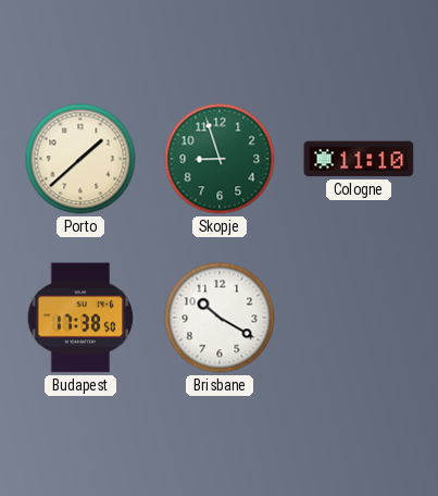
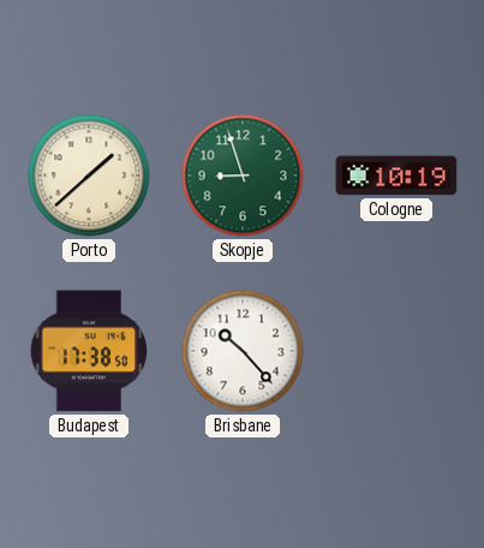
Cologne: 11:10 -> 10:19
Brisbane: 10:20 -> 10:23
